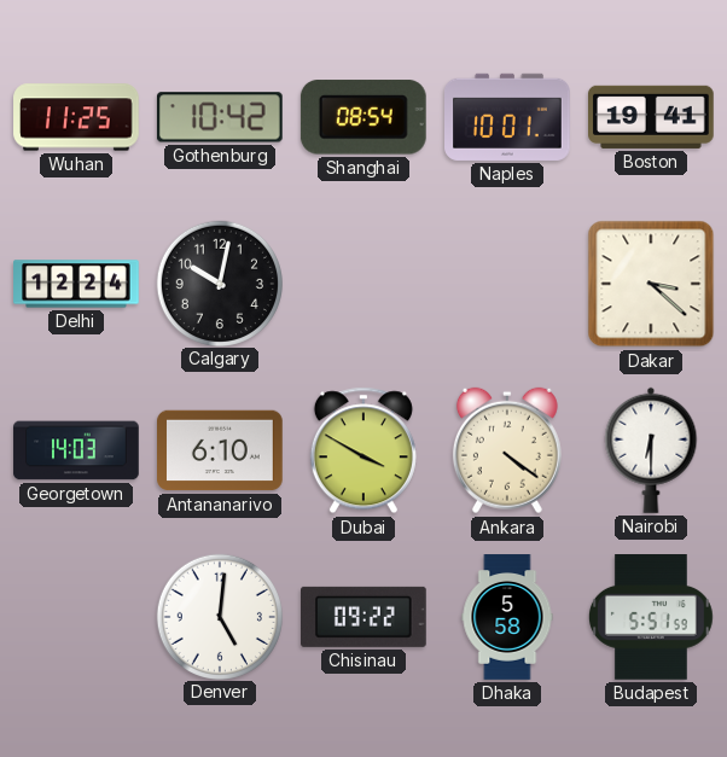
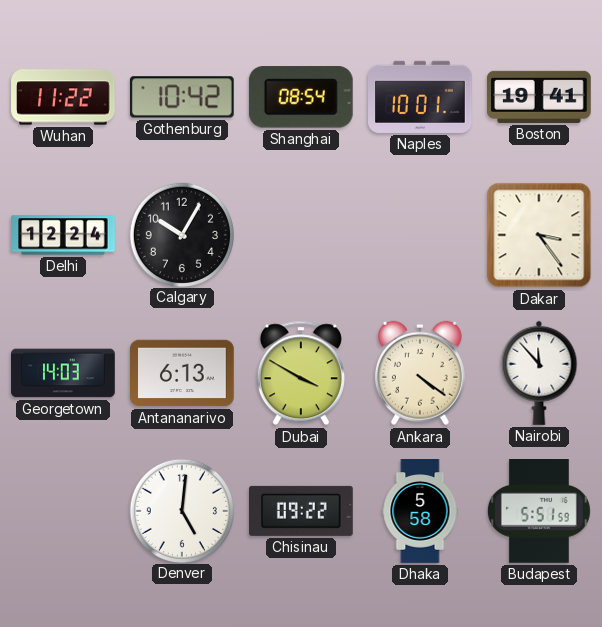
Wuhan: 11:25 -> 11:22
Calgary: 10:02 -> 10:05
Dakar: 3:22 -> 3:24
Antananarivo: 6:10 -> 6:13
Nairobi: 6:30 -> 11:53
